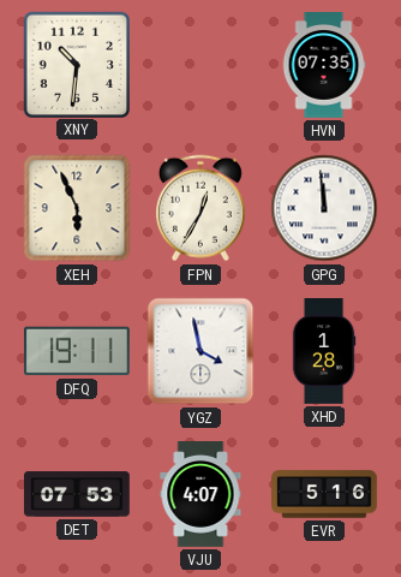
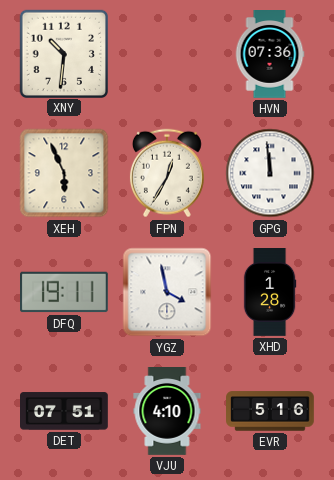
HVN: 07:35 -> 07:36
DET: 07:53 -> 07:51
VJU: 4:07 -> 4:10
